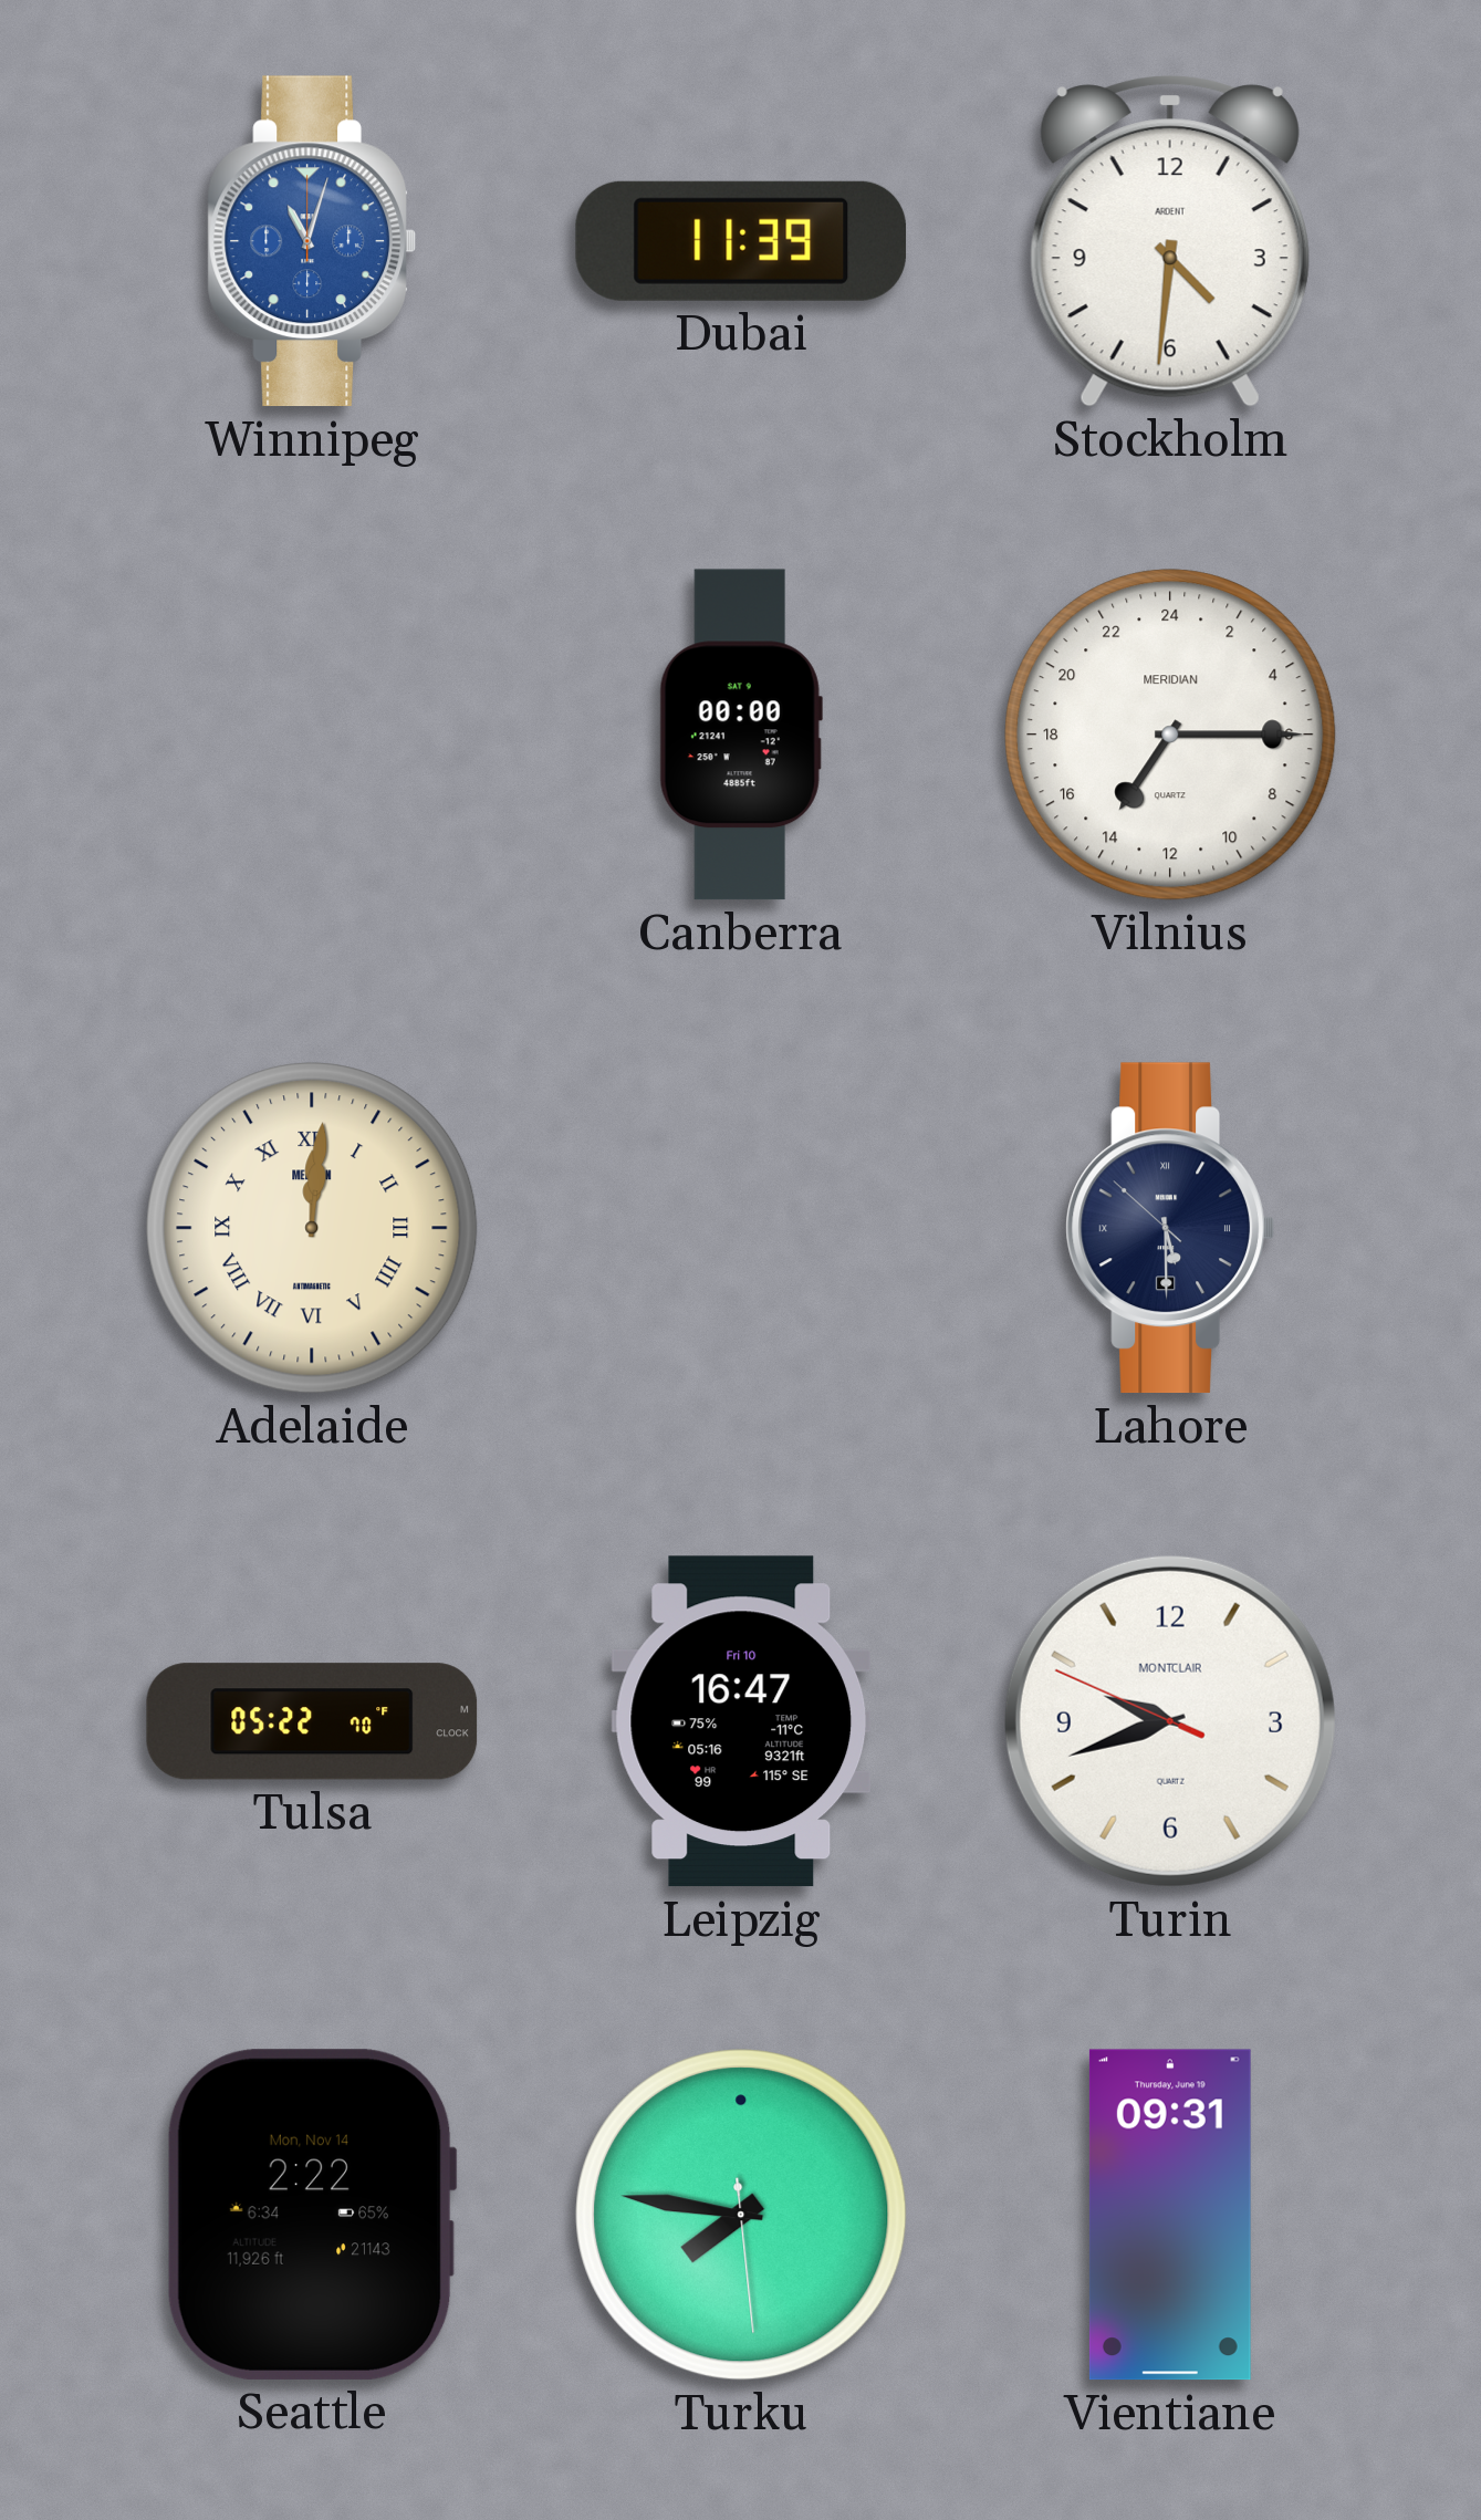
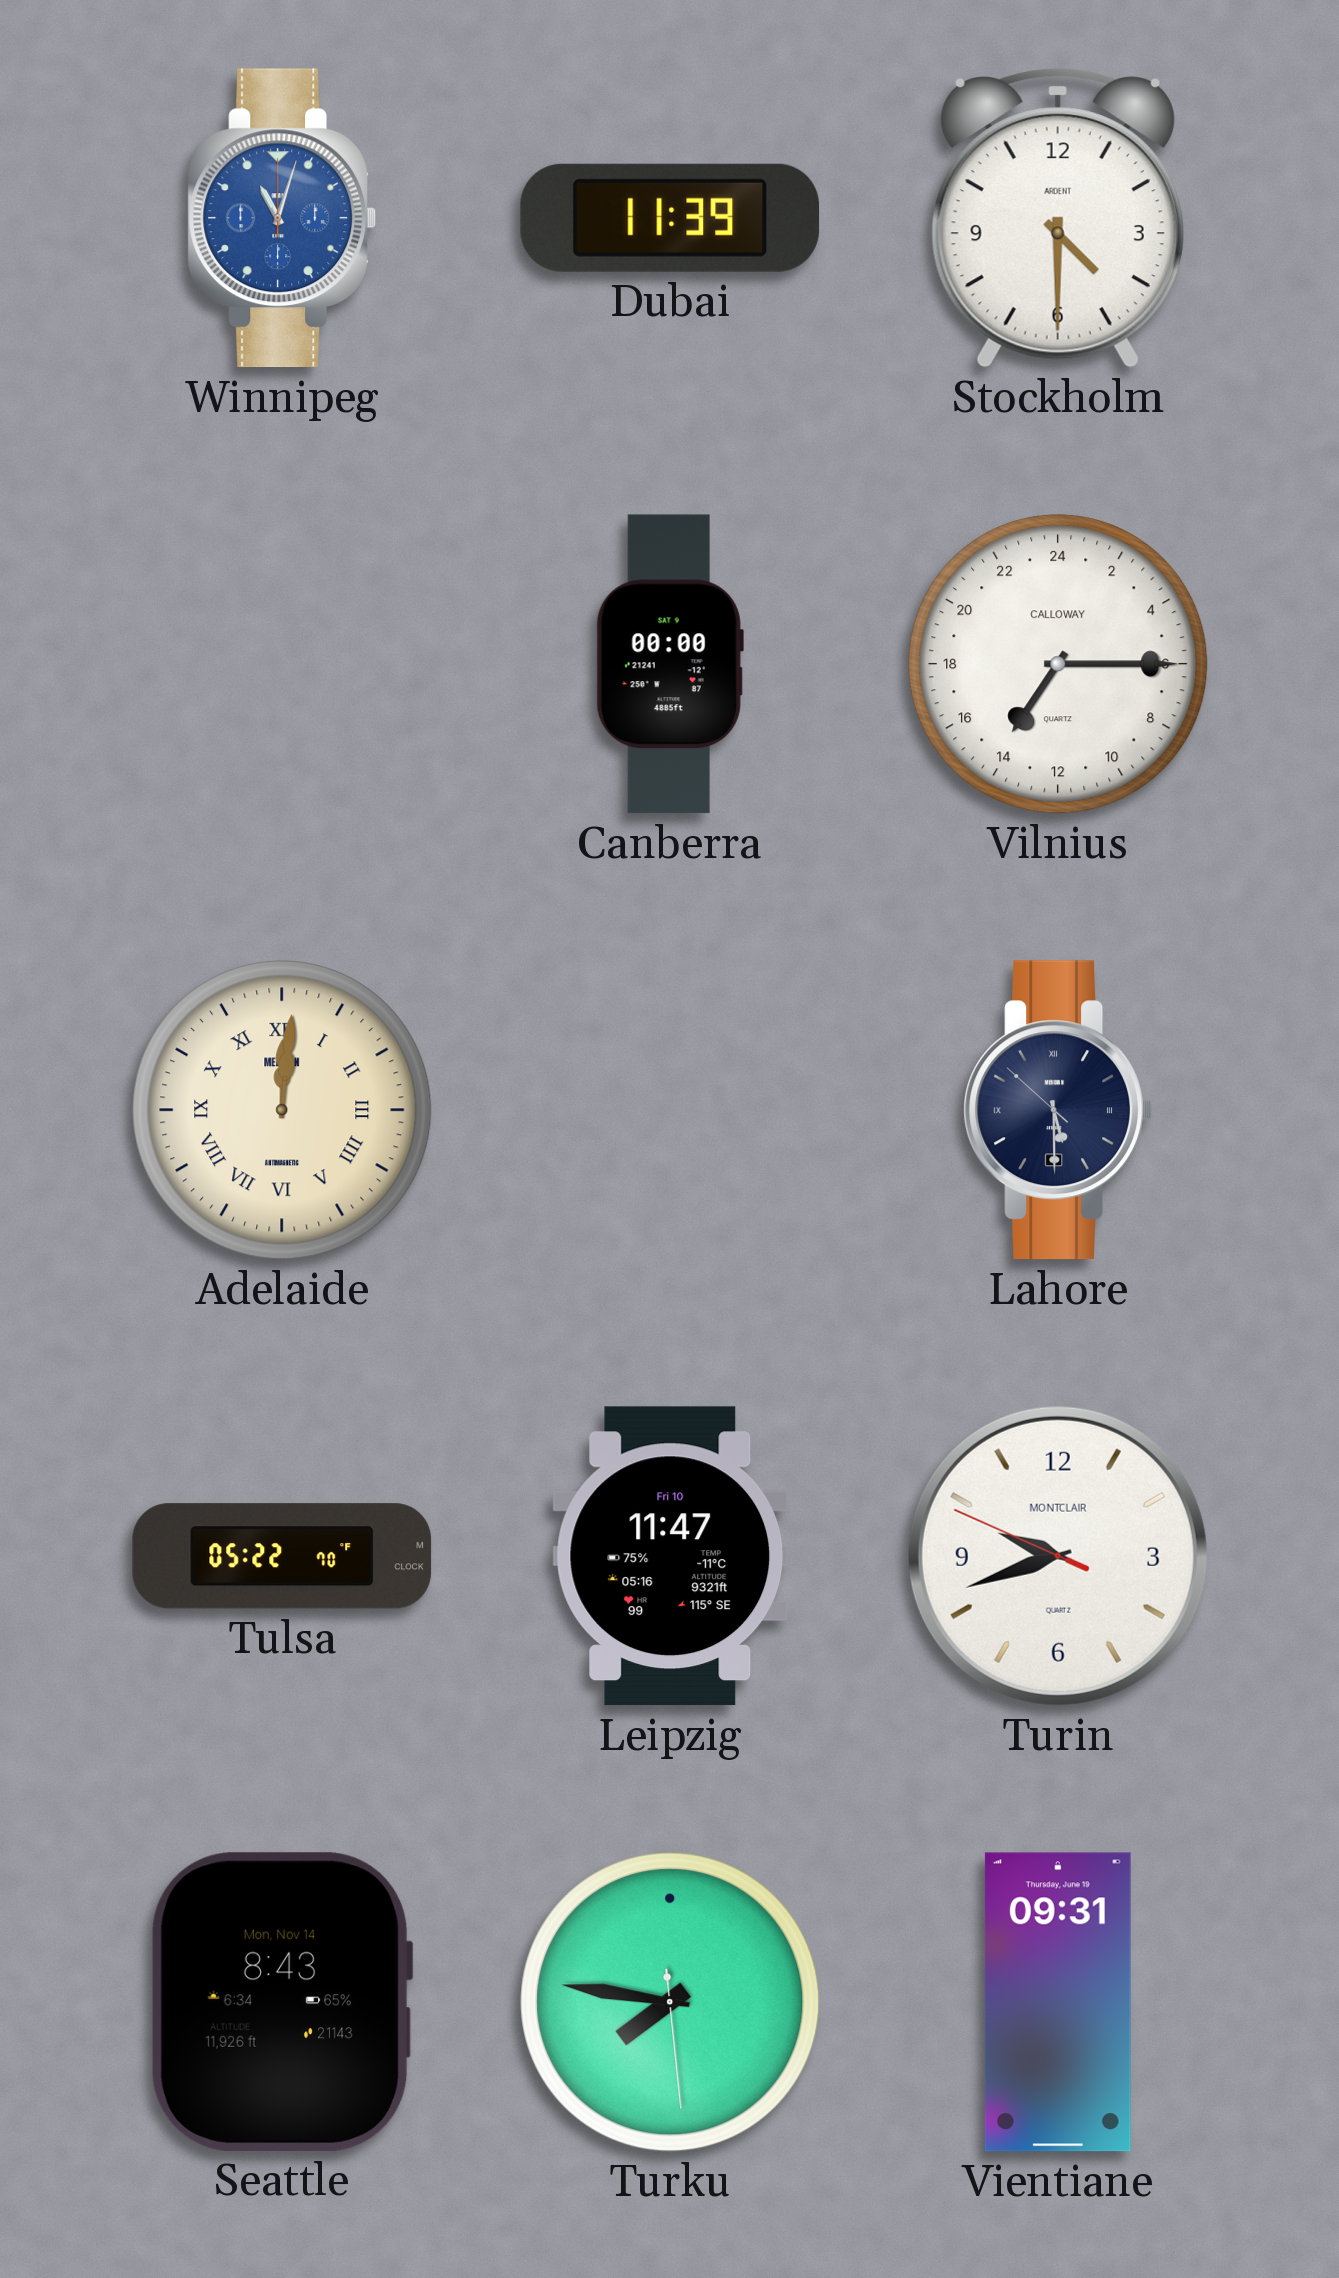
Stockholm: 4:31 -> 4:30
Vilnius brand: MERIDIAN -> CALLOWAY
Leipzig: 16:47 -> 11:47
Seattle: 2:22 -> 8:43
